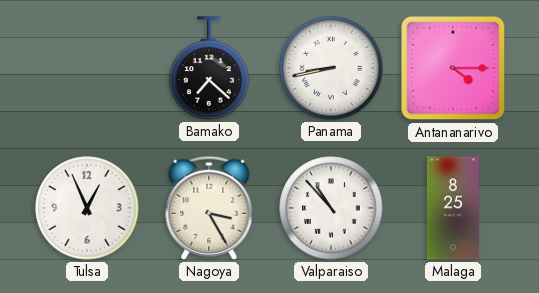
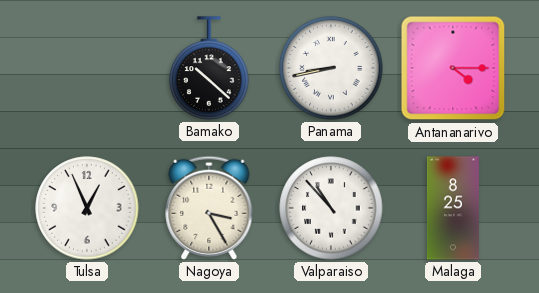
Bamako: 7:22 -> 10:22
